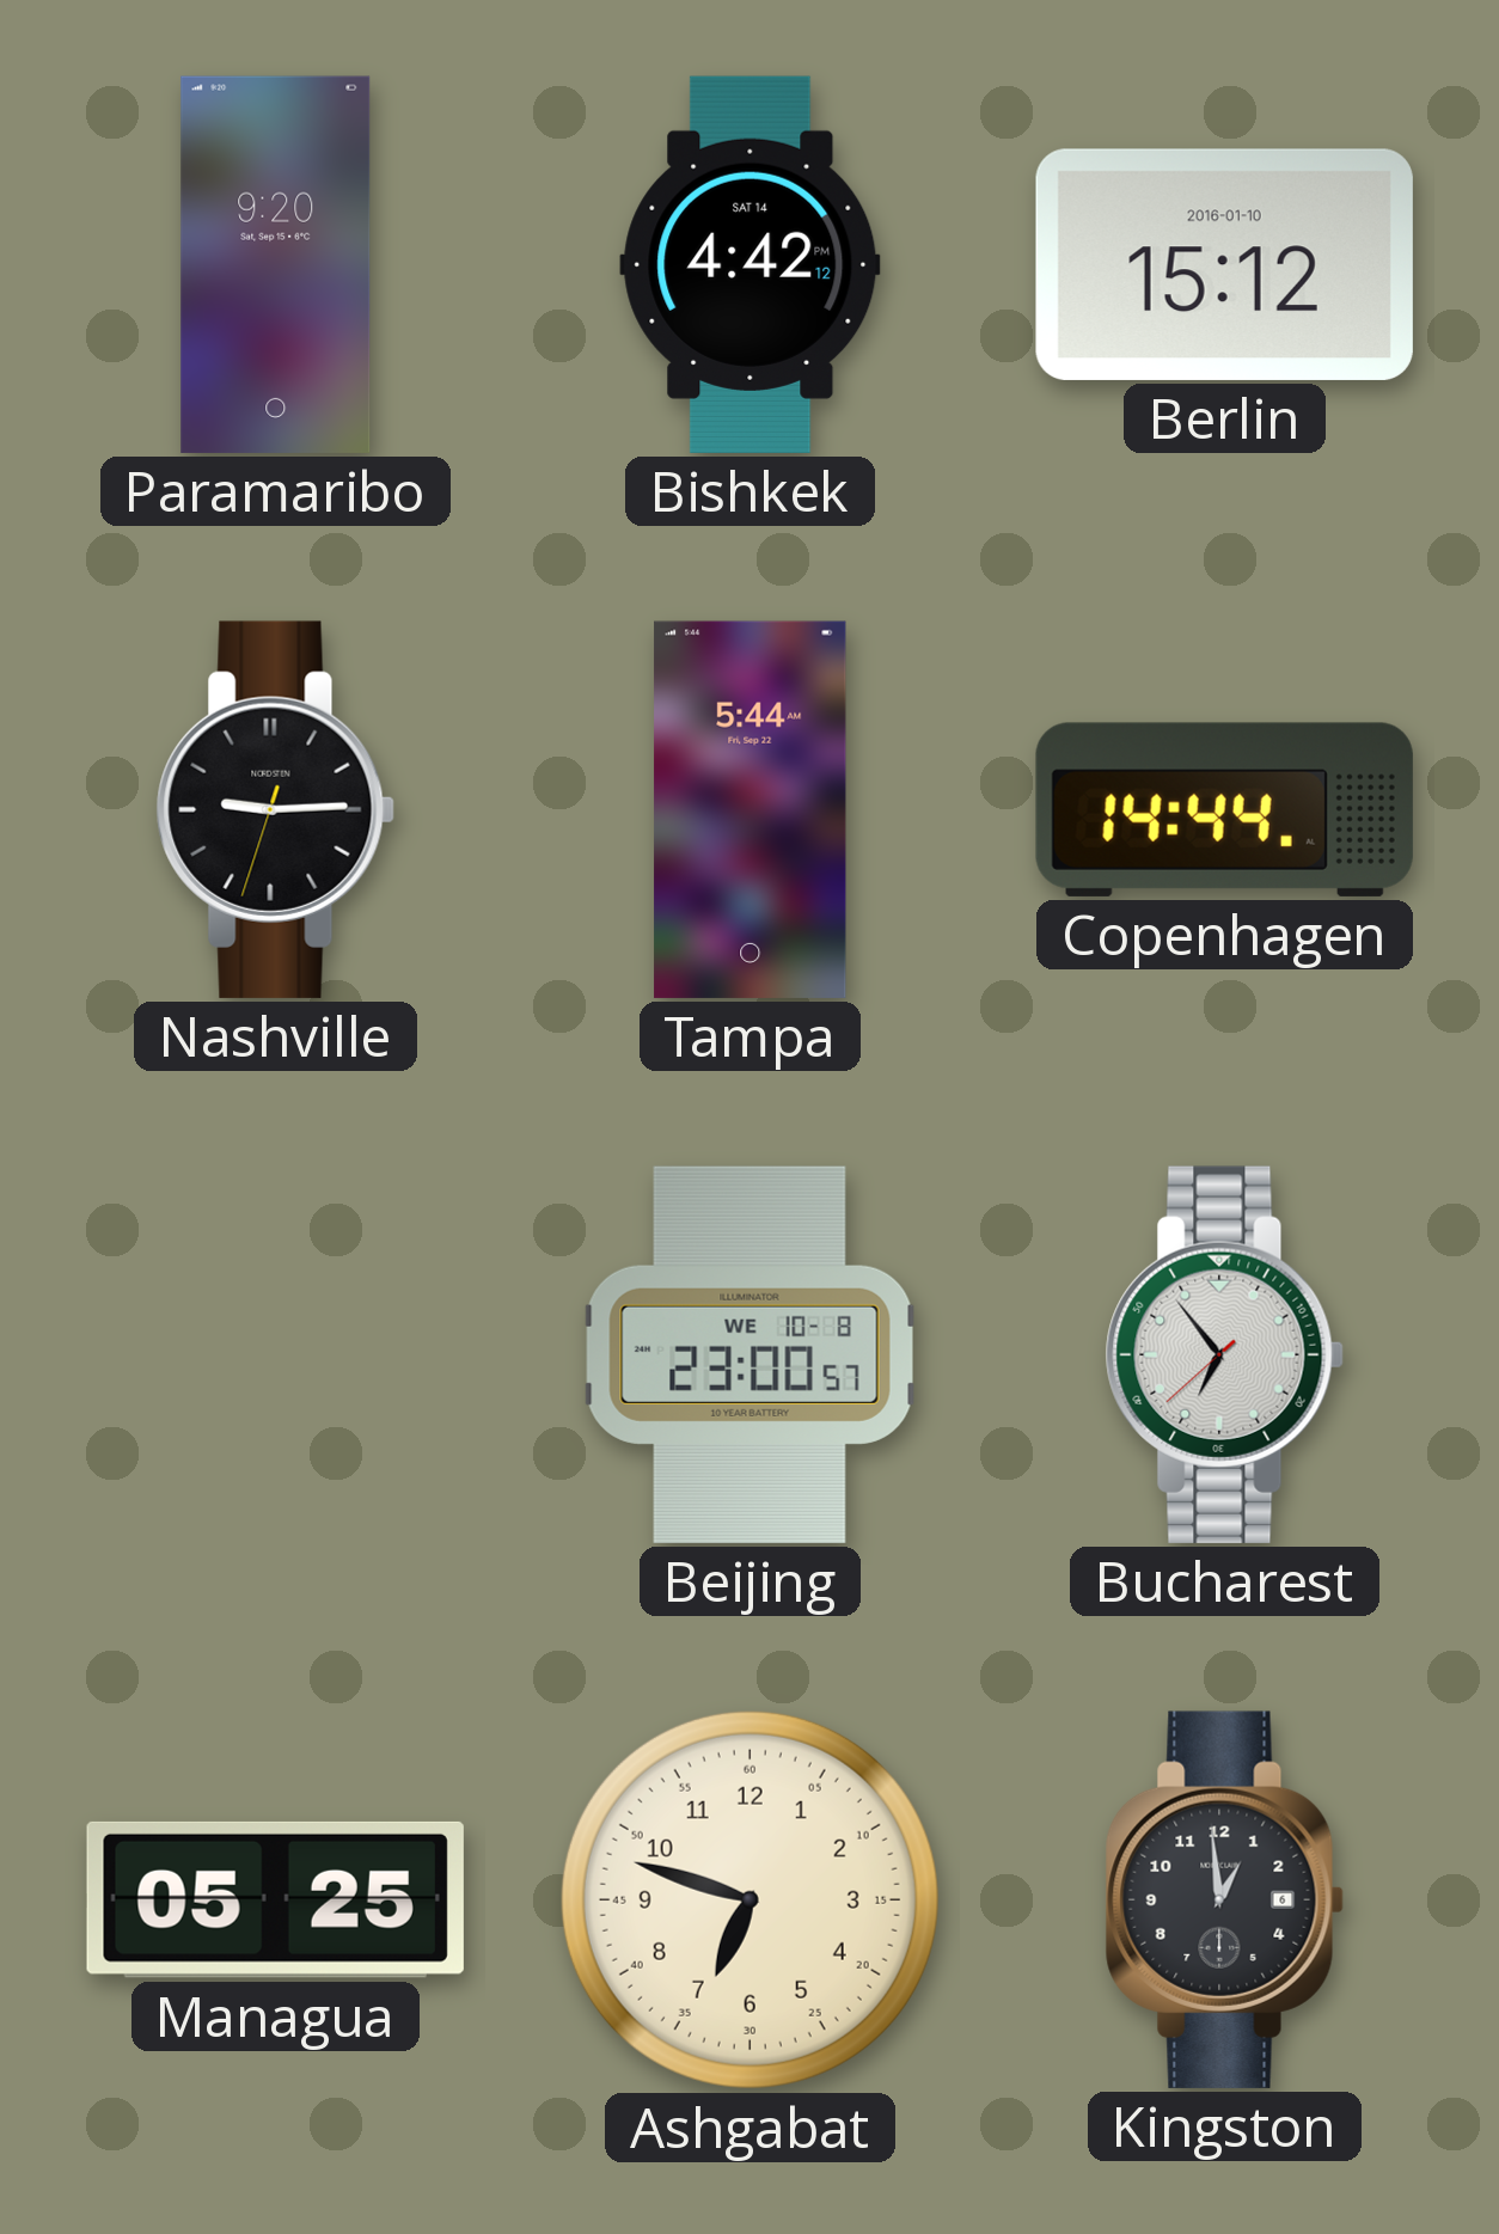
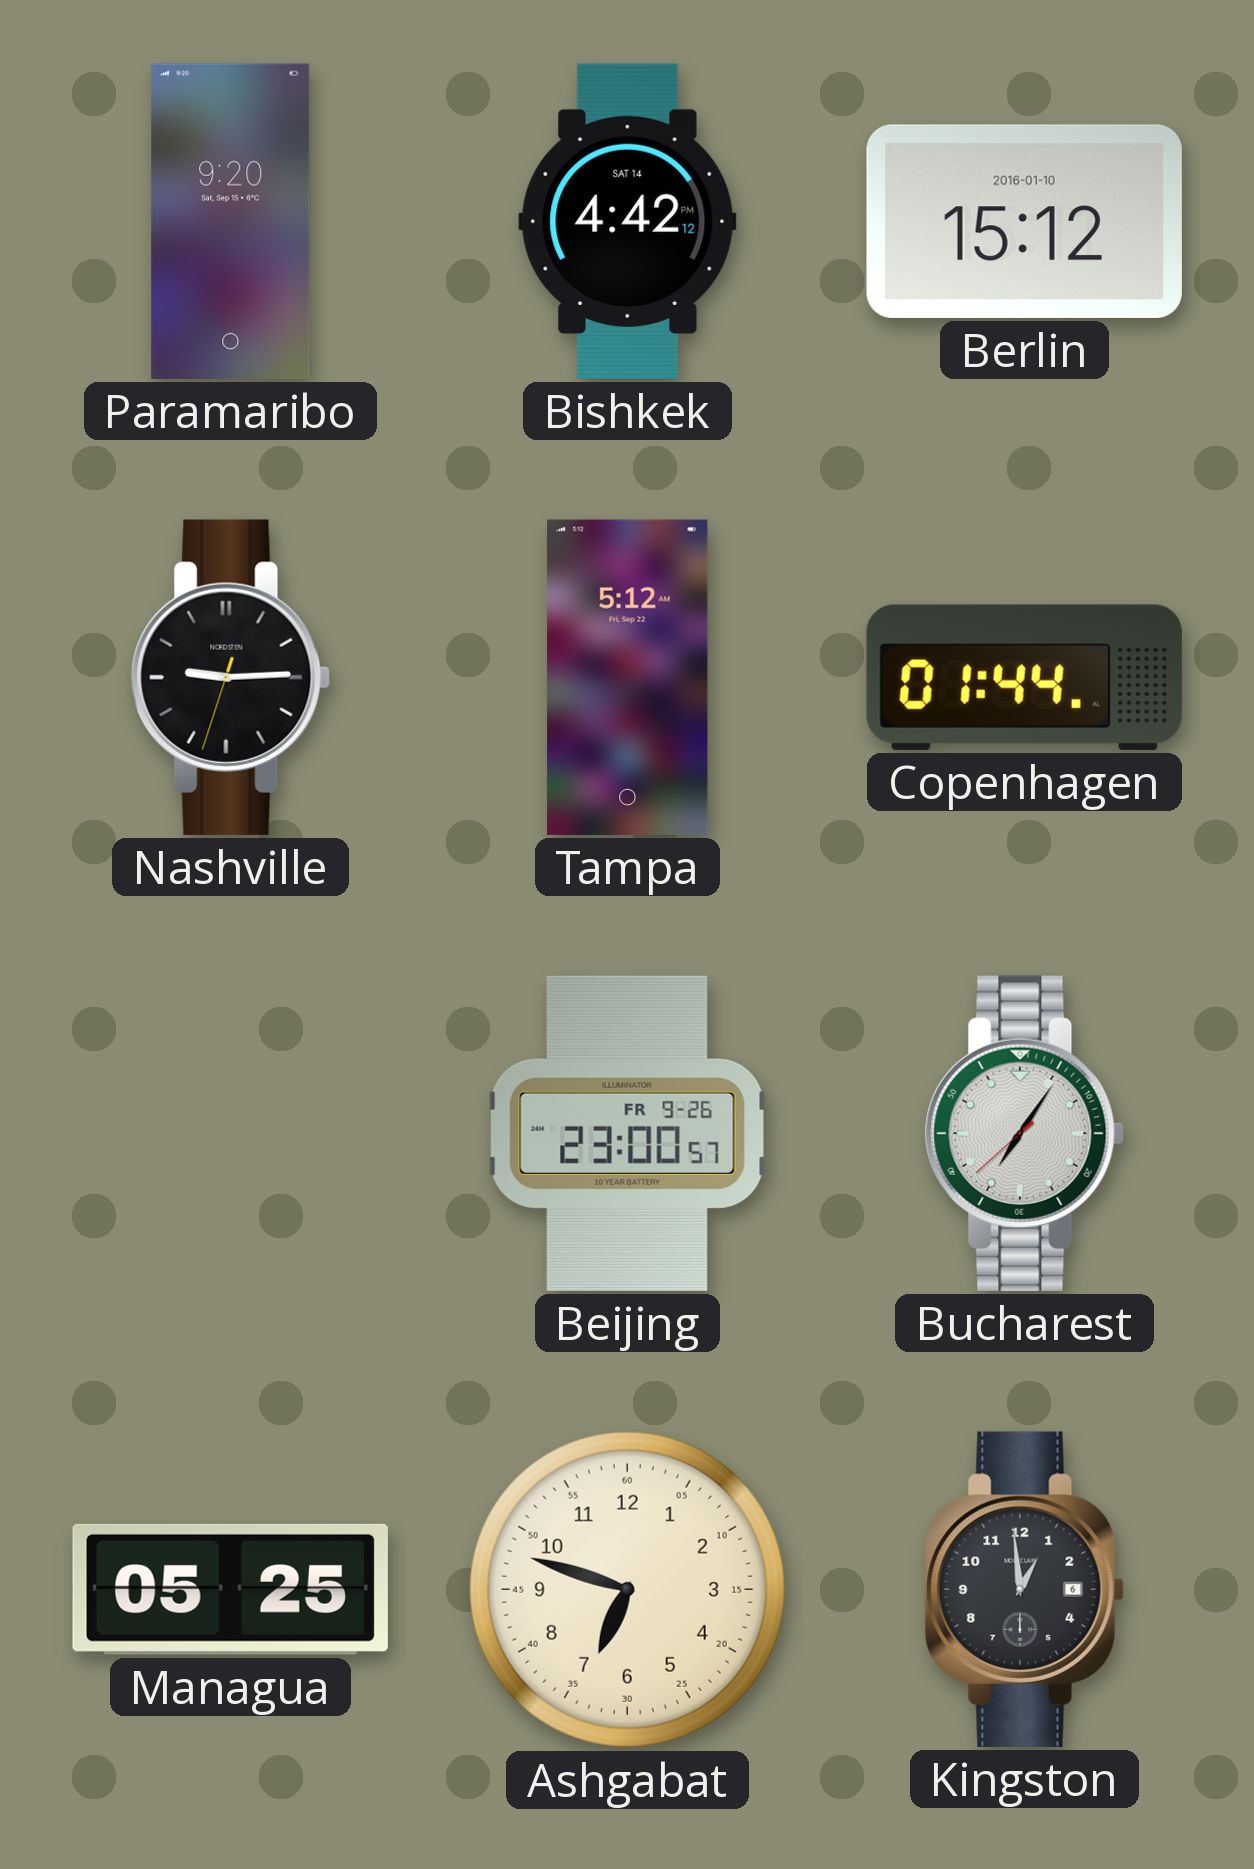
Tampa: 5:44 -> 5:12
Copenhagen: 14:44 -> 01:44
Beijing date: WE 10-8 -> FR 9-26
Bucharest: 6:53 -> 7:05
